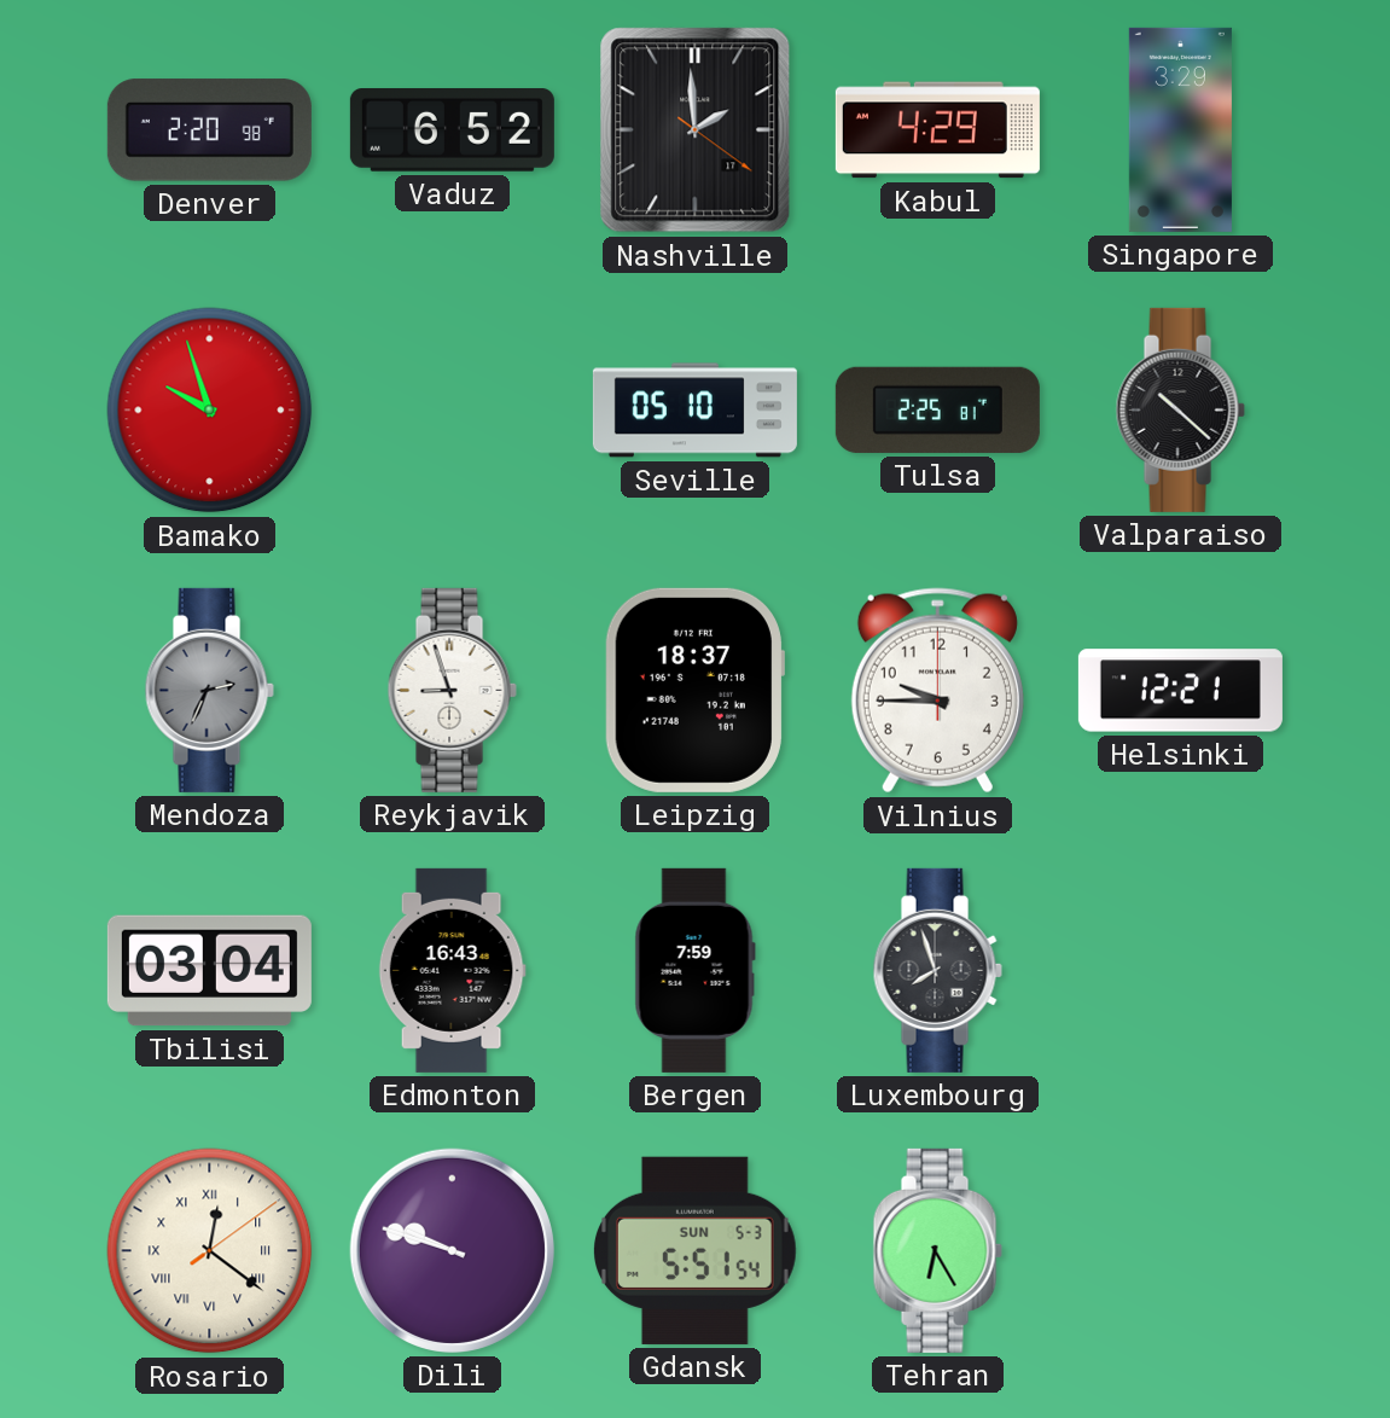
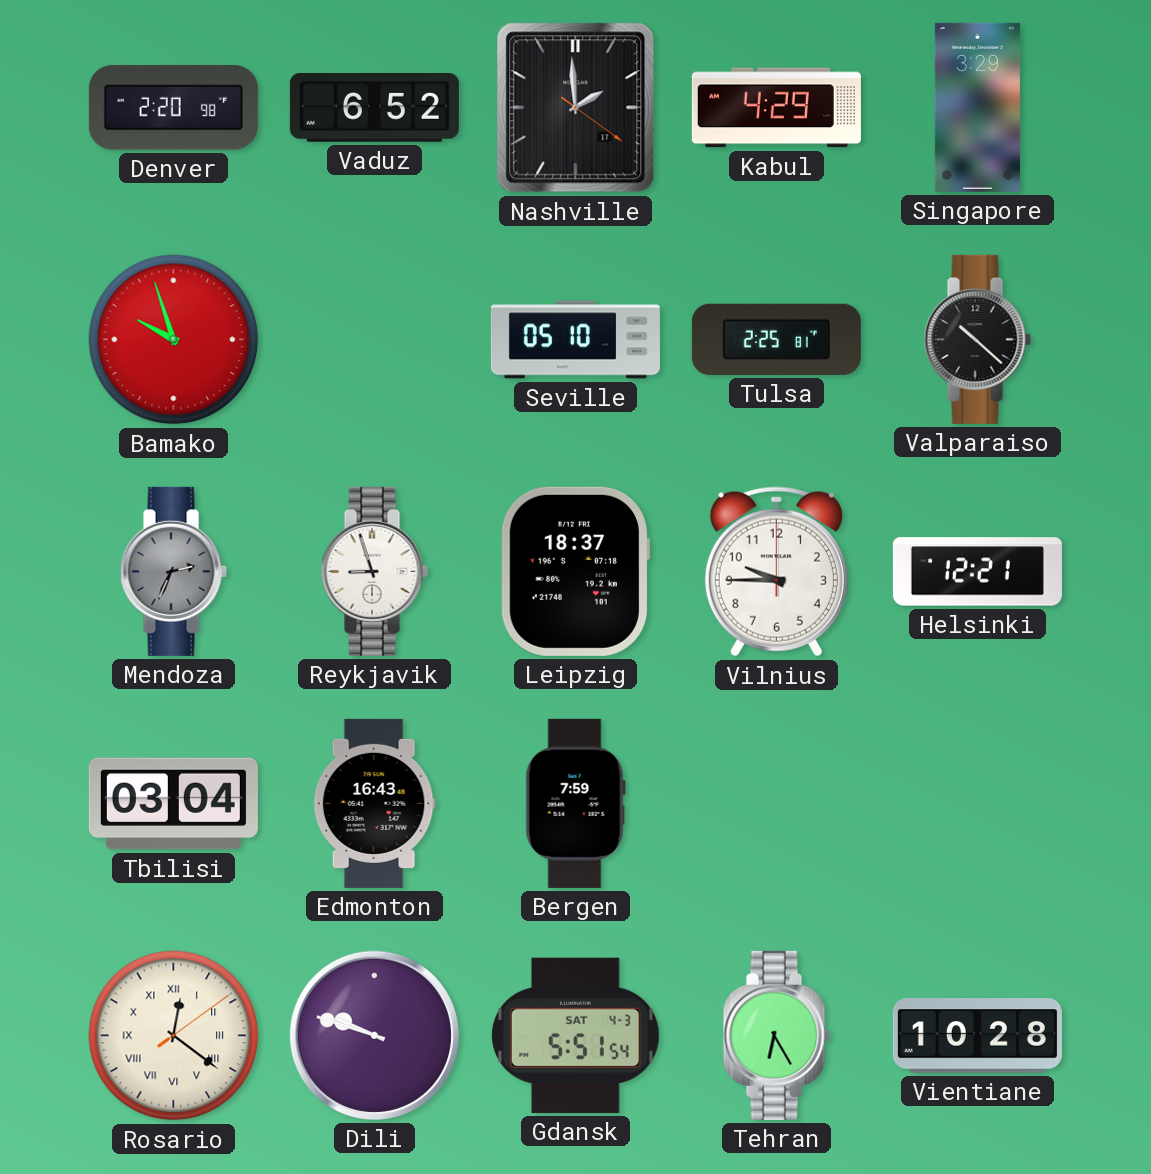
Luxembourg: 7:57 -> none
Gdansk date: SUN 5-3 -> SAT 4-3
Vientiane: none -> 10:28
